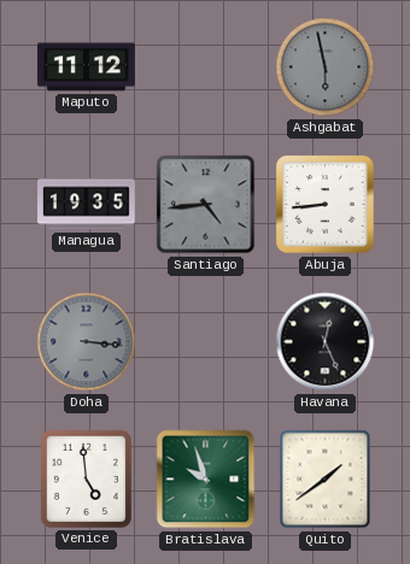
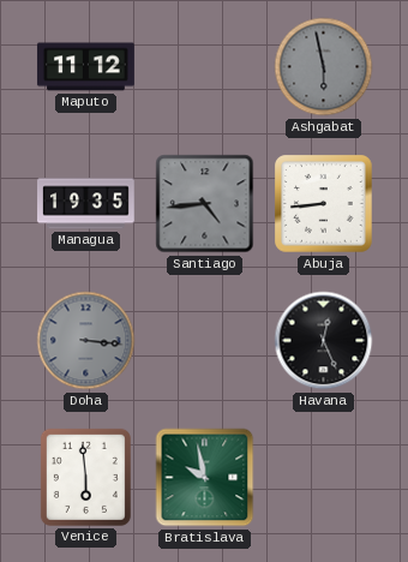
Venice: 4:59 -> 5:59
Bratislava: 9:57 -> 9:58
Quito: 1:39 -> none
